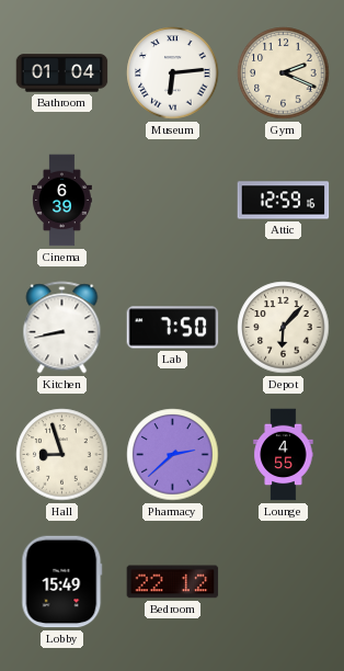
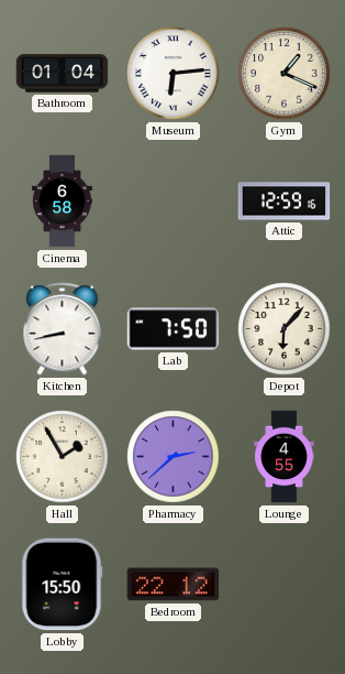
Gym: 2:19 -> 1:19
Cinema: 6:39 -> 6:58
Hall: 8:57 -> 1:55
Lobby: 15:49 -> 15:50
